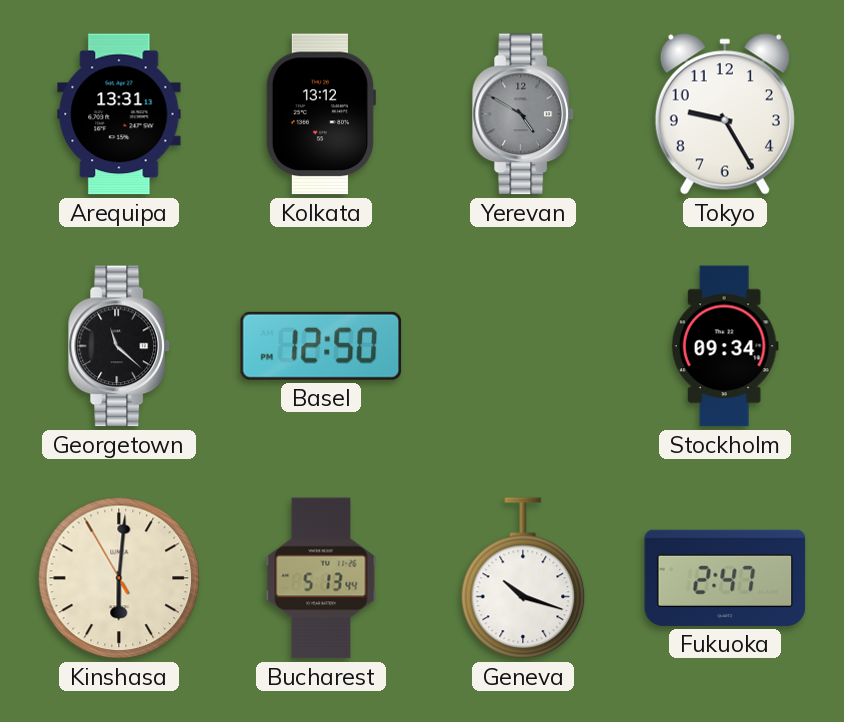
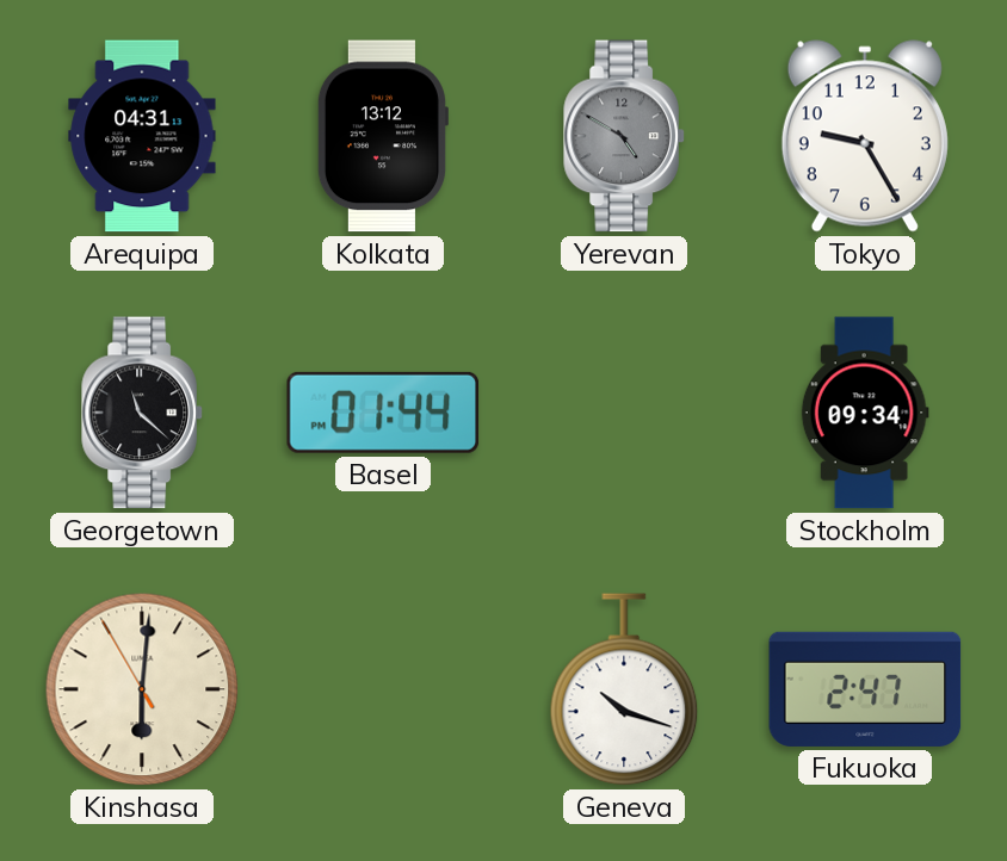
Arequipa: 13:31 -> 04:31
Basel: 12:50 -> 01:44
Bucharest: 5:13 -> none
